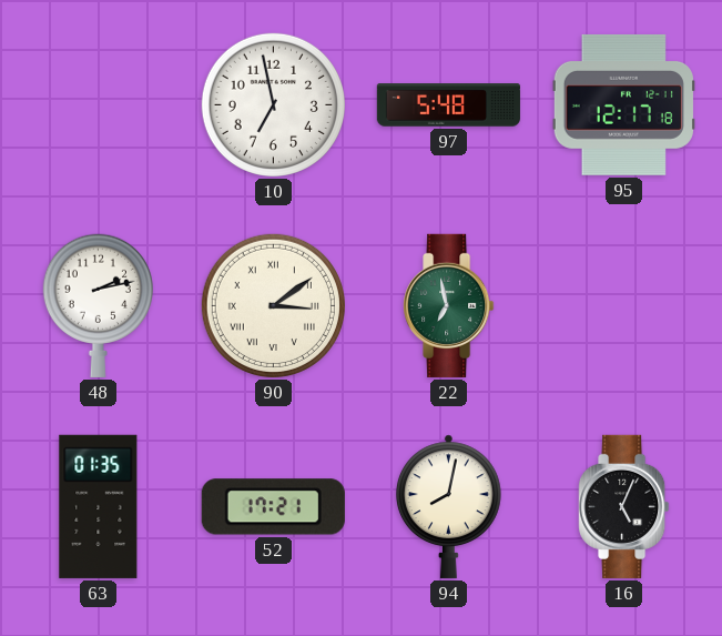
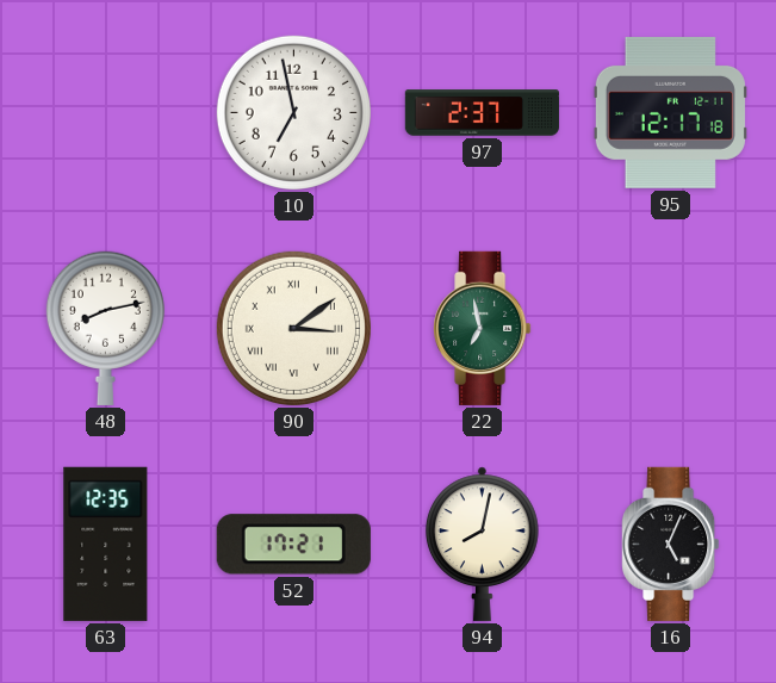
97: 5:48 -> 2:37
48: 2:13 -> 8:13
63: 01:35 -> 12:35
